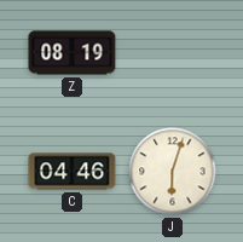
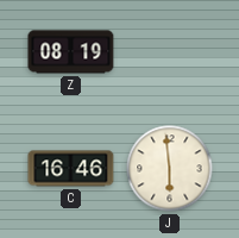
C: 04:46 -> 16:46
J: 6:03 -> 5:59
